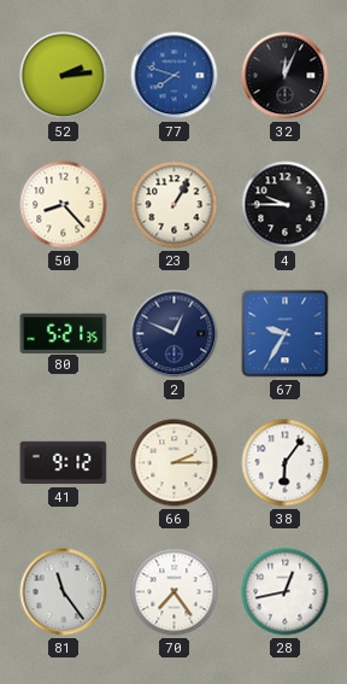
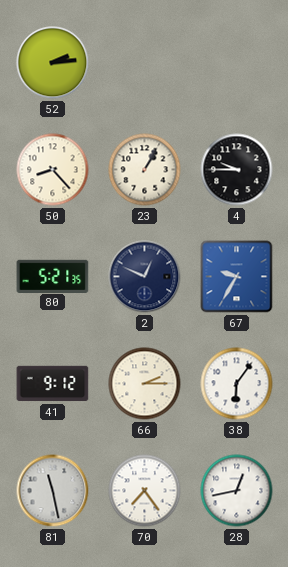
77: 7:48 -> none
32: 12:04 -> none
81: 11:24 -> 11:28
